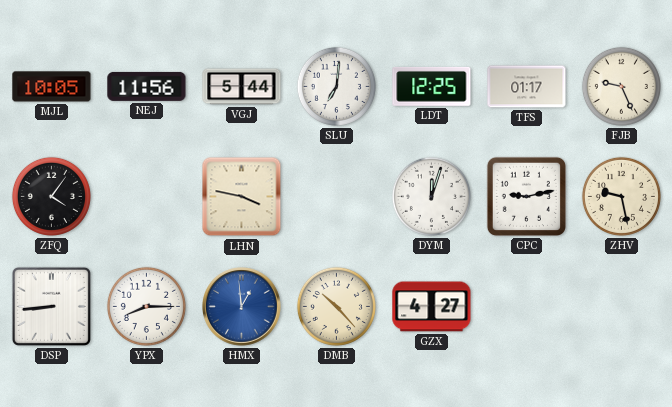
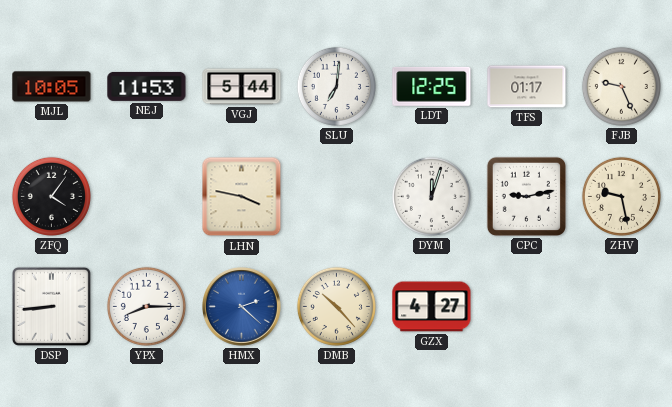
NEJ: 11:56 -> 11:53
HMX: 12:59 -> 2:22
